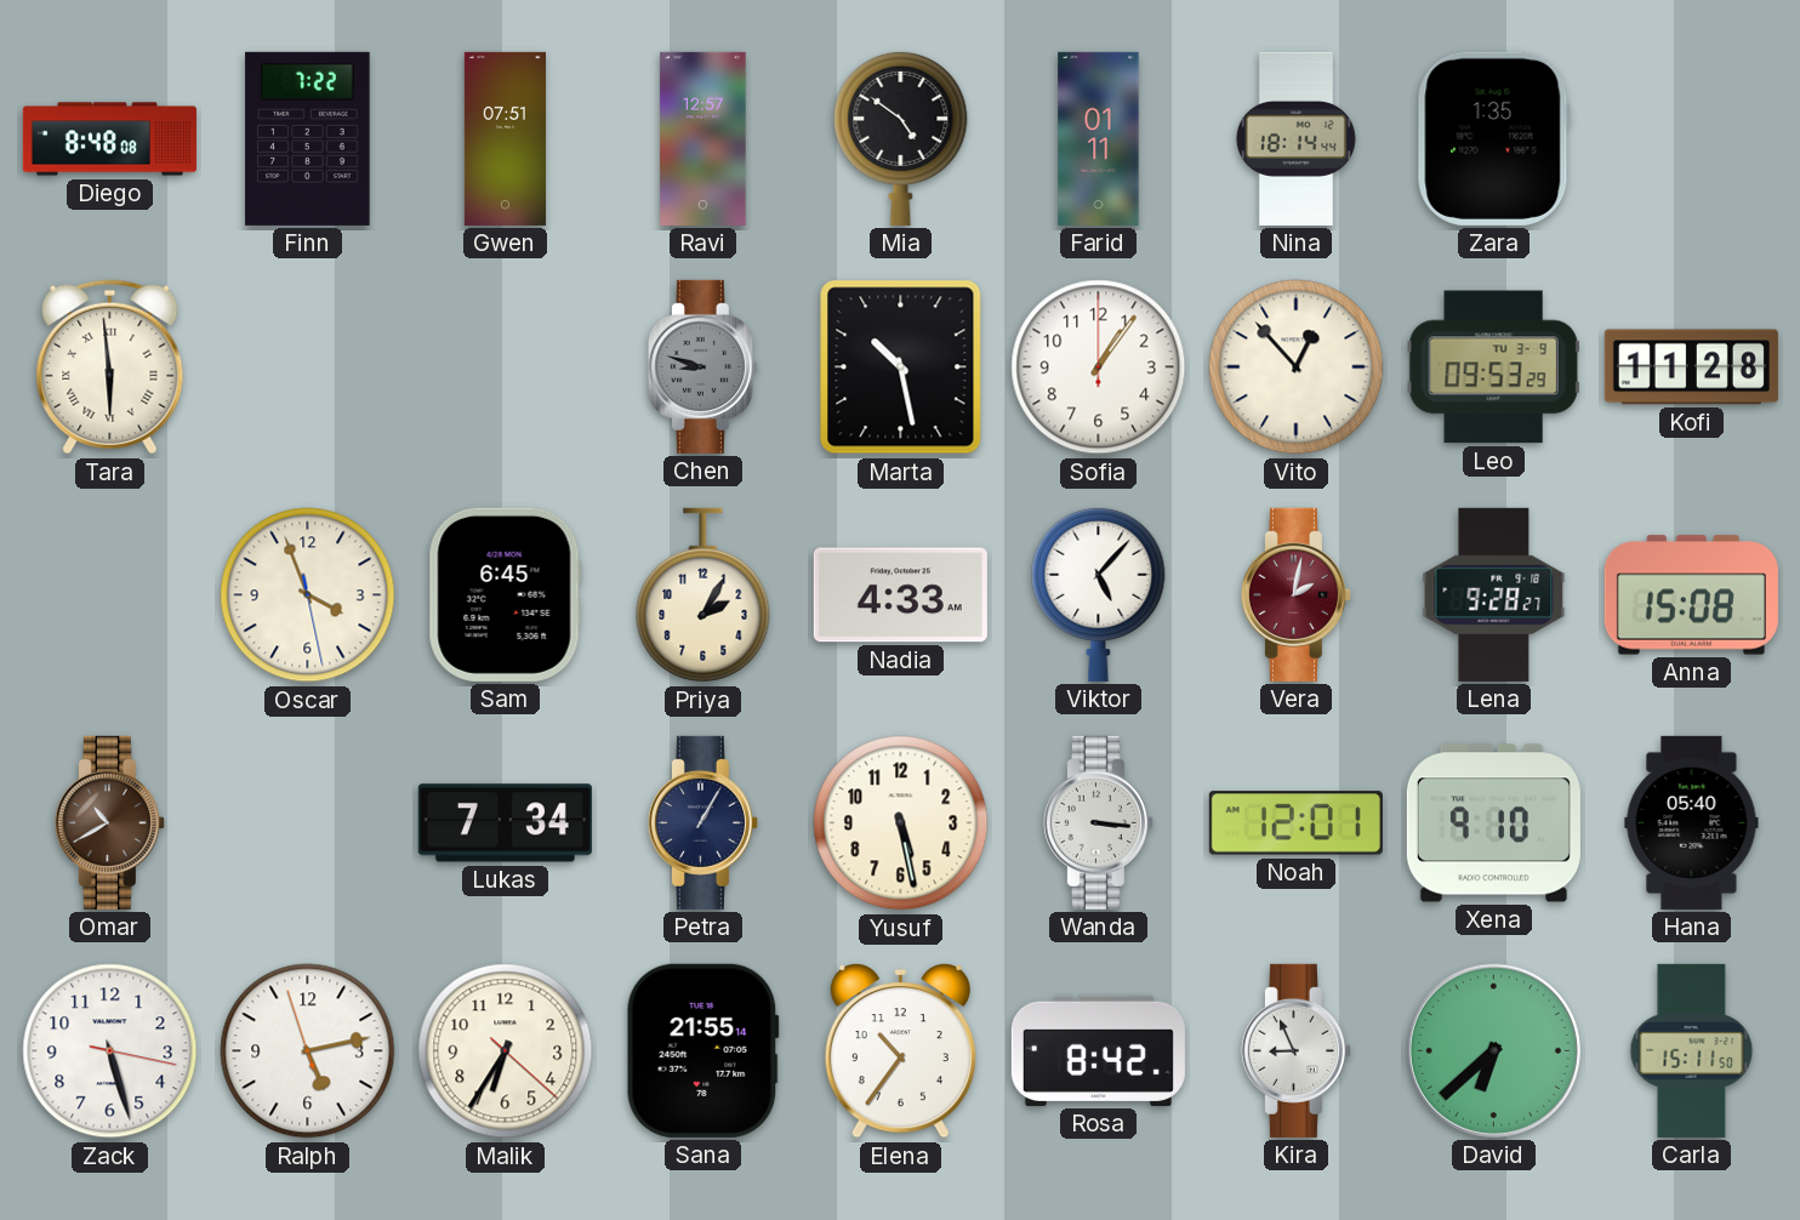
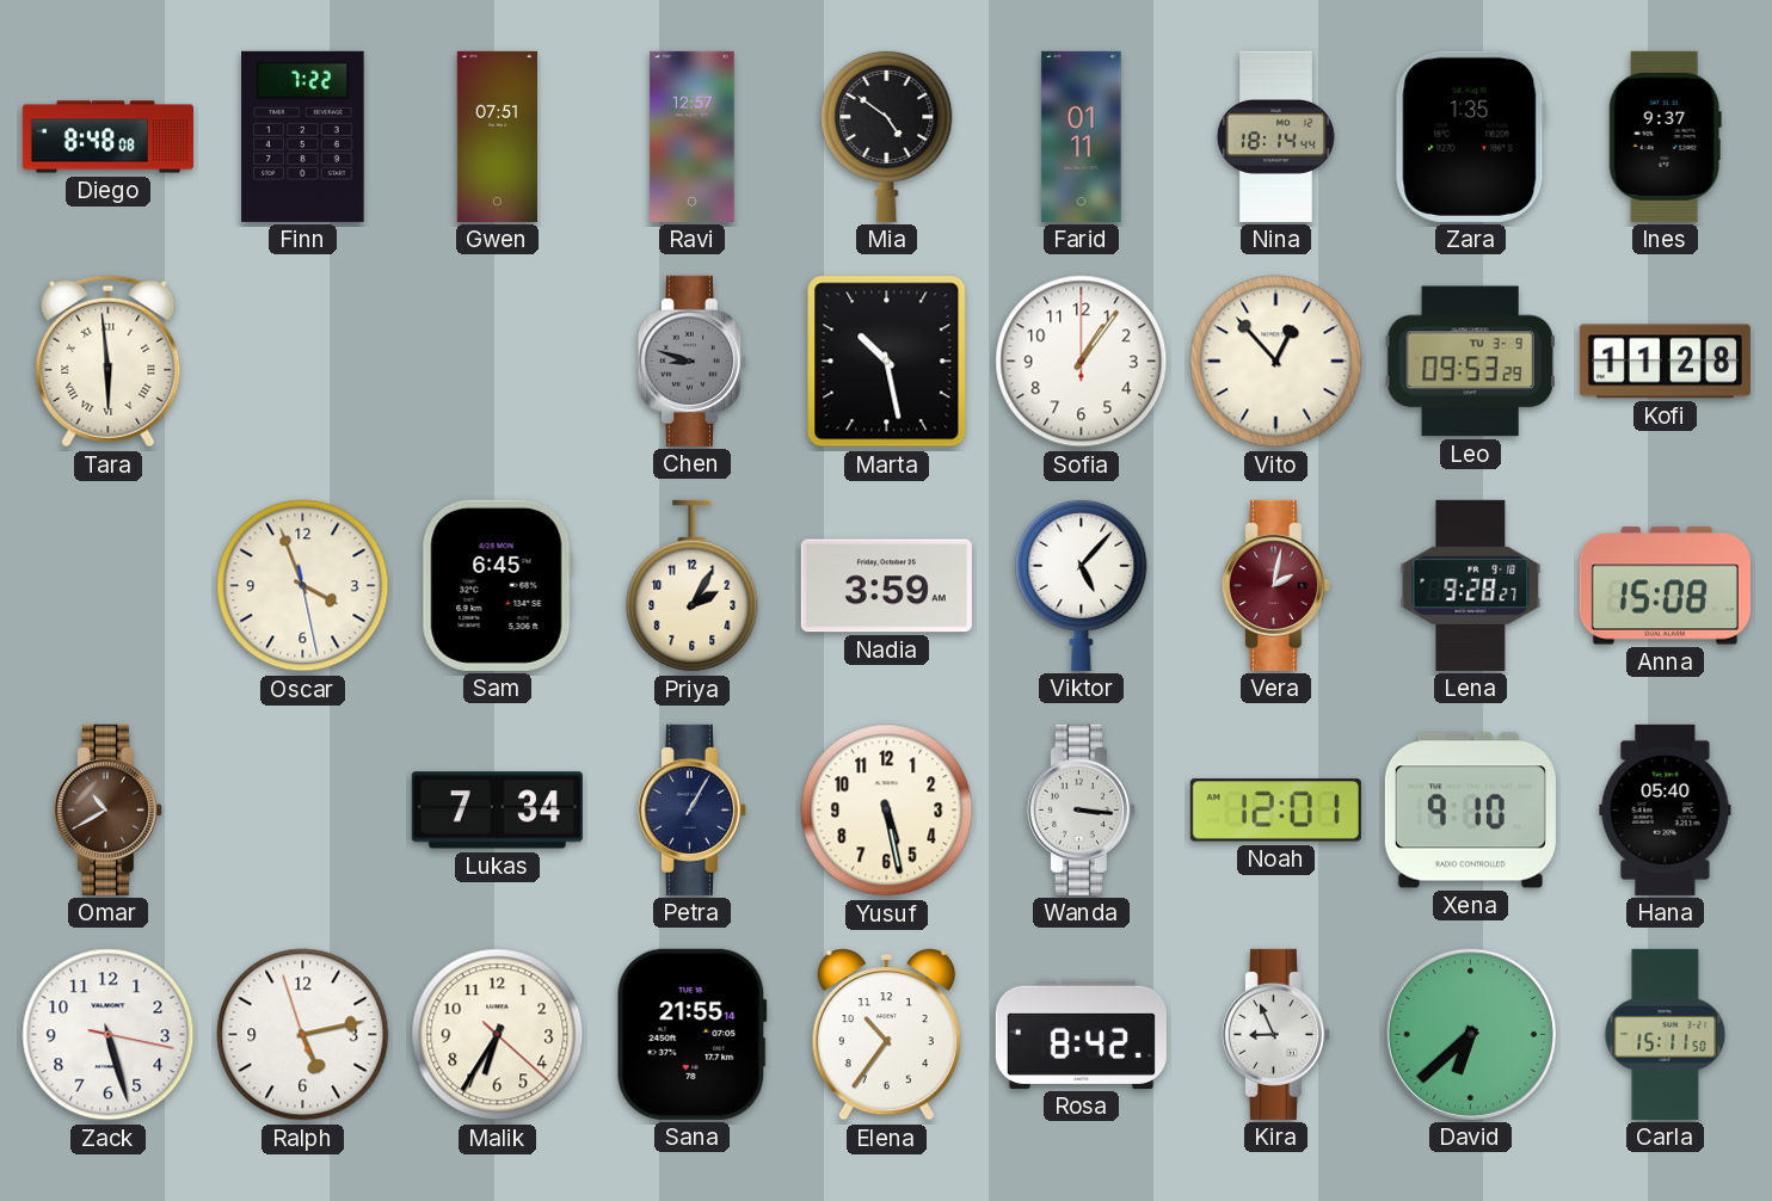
Ines: none -> 9:37
Nadia: 4:33 -> 3:59
